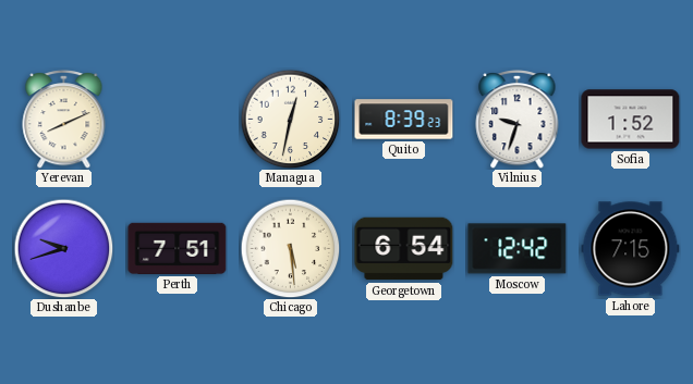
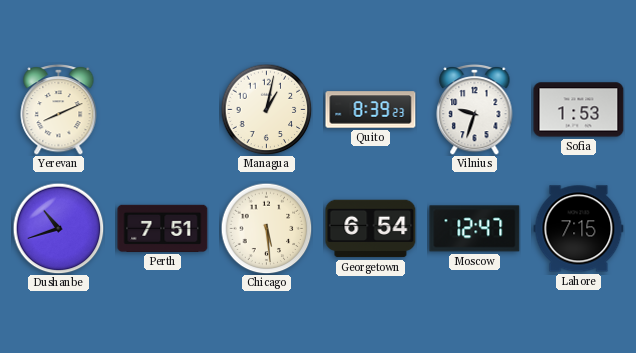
Managua: 12:32 -> 1:02
Sofia: 1:52 -> 1:53
Dushanbe: 9:42 -> 10:42
Moscow: 12:42 -> 12:47
